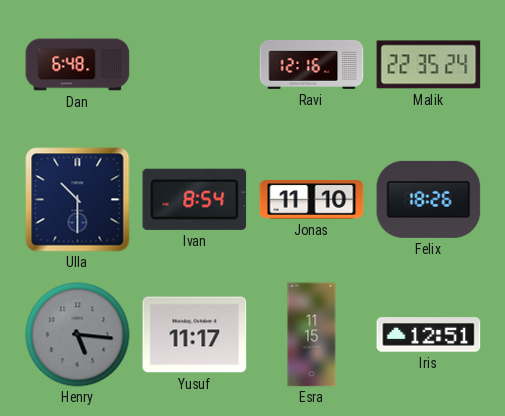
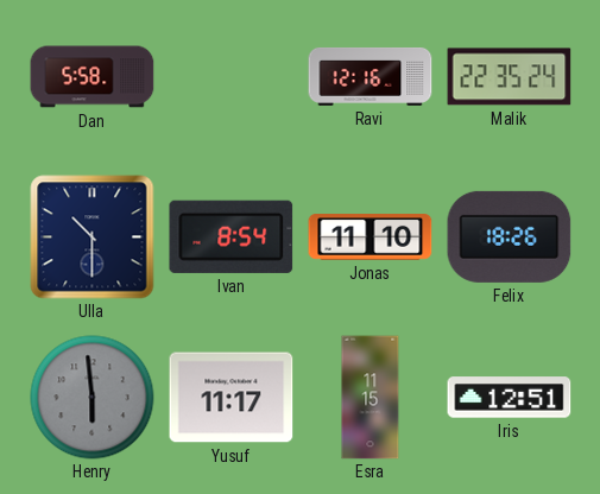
Dan: 6:48 -> 5:58
Henry: 5:16 -> 5:59
